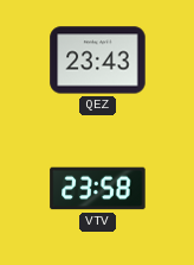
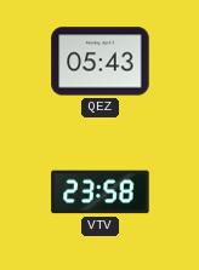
QEZ: 23:43 -> 05:43
